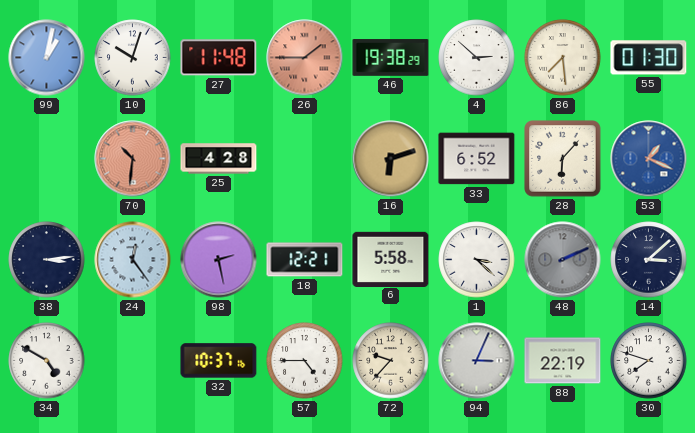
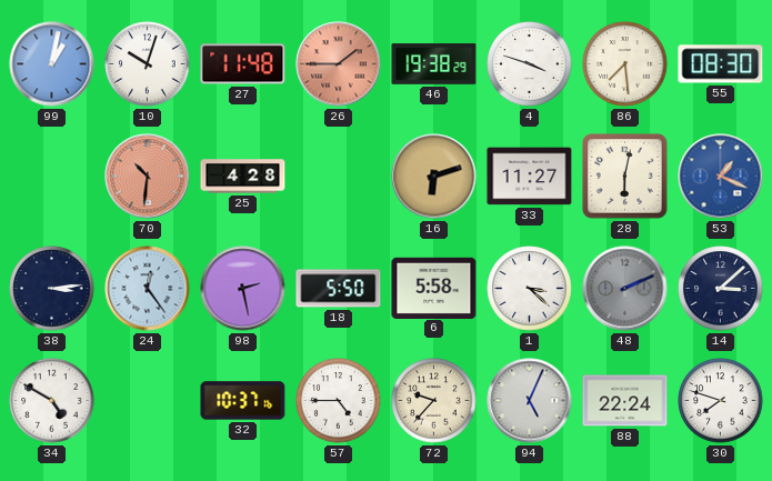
4: 2:52 -> 3:48
55: 01:30 -> 08:30
33: 6:52 -> 11:27
28: 6:07 -> 6:02
18: 12:21 -> 5:50
94: 3:04 -> 5:04
88: 22:19 -> 22:24
